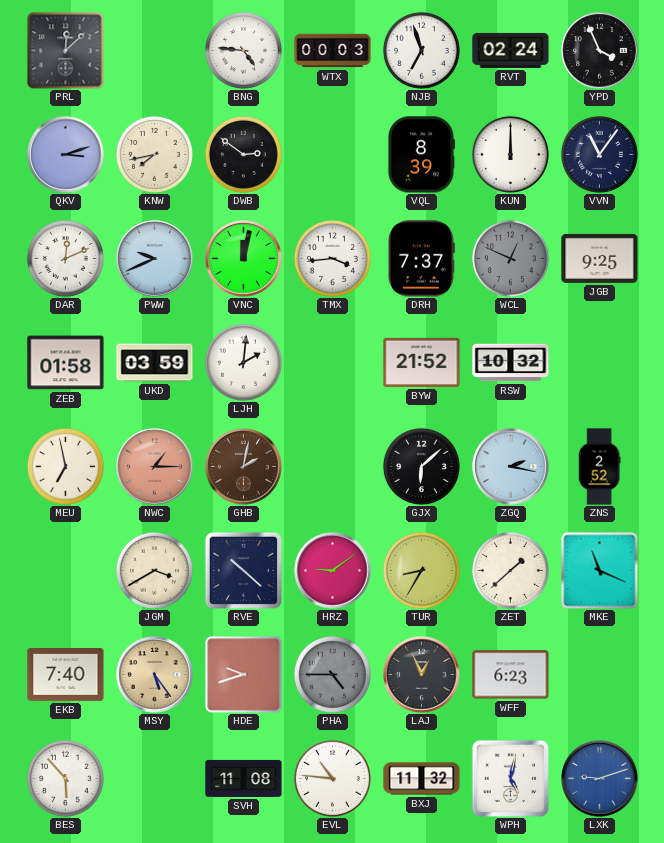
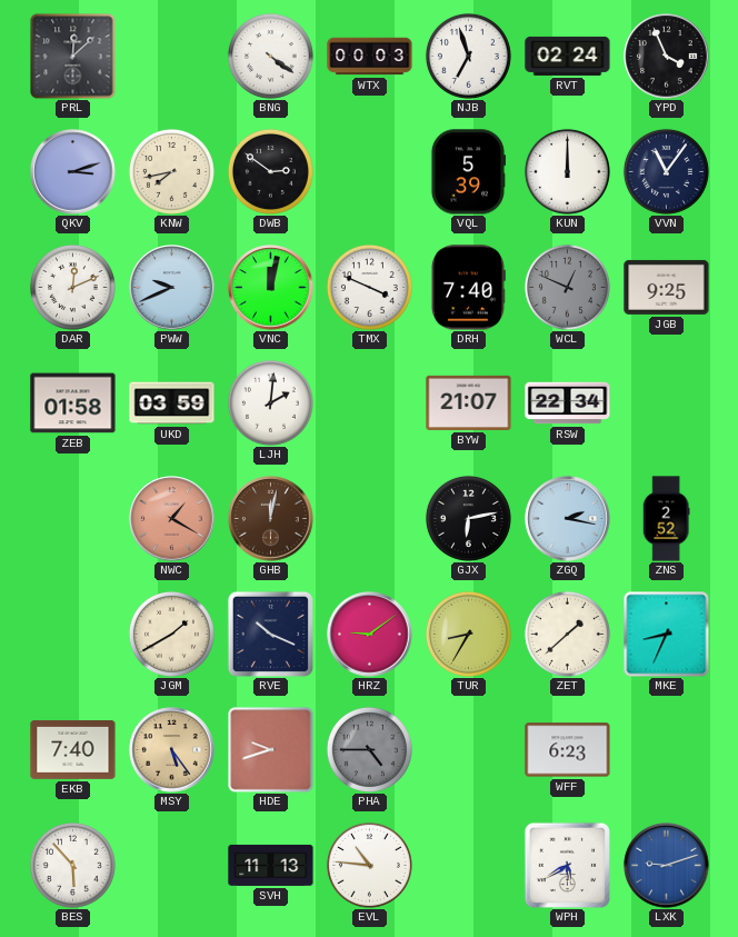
BNG: 4:46 -> 4:21
VQL: 8:39 -> 5:39
TMX: 3:44 -> 3:49
DRH: 7:37 -> 7:40
BYW: 21:52 -> 21:07
RSW: 10:32 -> 22:34
MEU: 6:58 -> none
NWC: 1:15 -> 1:20
GHB: 2:02 -> 12:02
GJX: 6:08 -> 6:13
JGM: 3:40 -> 1:40
RVE: 10:22 -> 10:19
MKE: 11:19 -> 8:34
LAJ: 12:56 -> none
SVH: 11:08 -> 11:13
BXJ: 11:32 -> none
WPH: 5:02 -> 5:40
